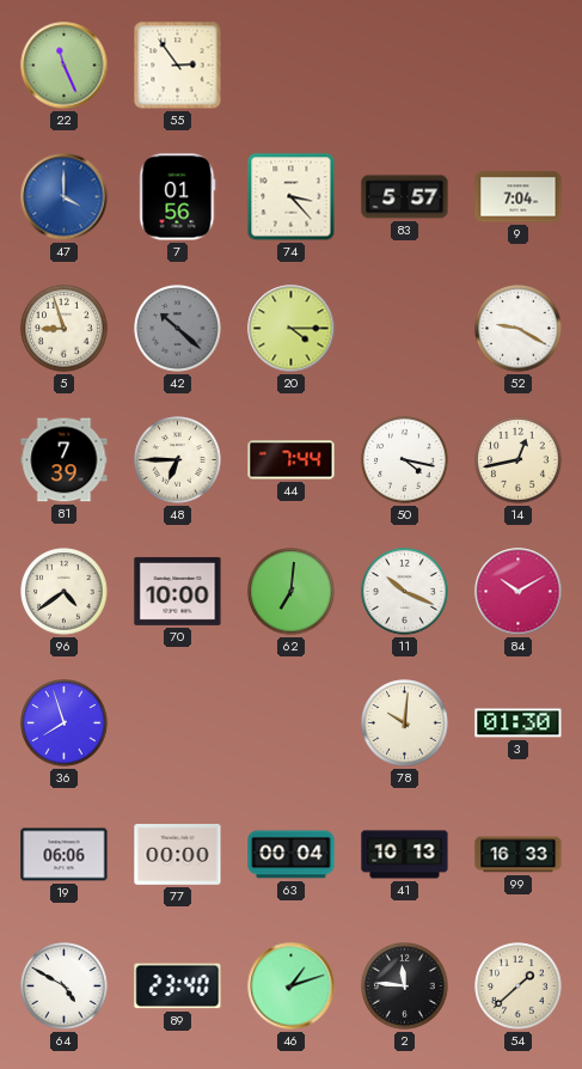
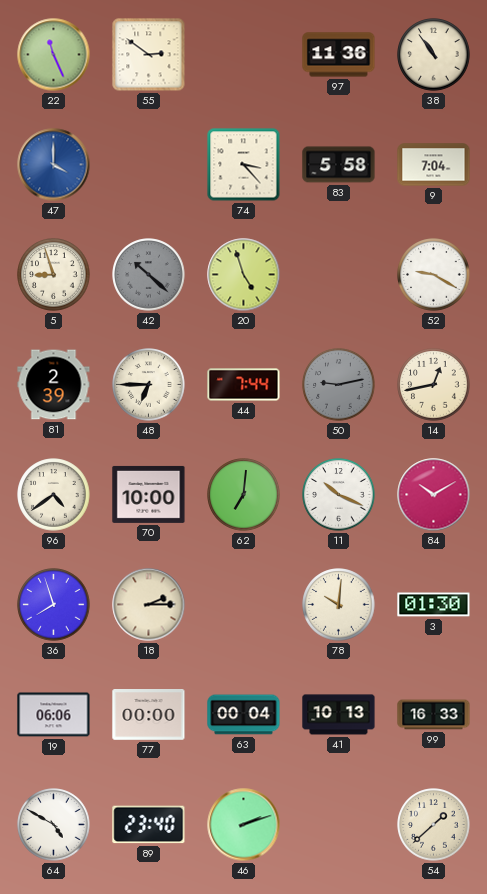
55: 2:54 -> 2:51
97: none -> 11:36
38: none -> 10:54
7: 01:56 -> none
83: 5:57 -> 5:58
20: 4:15 -> 4:57
81: 7:39 -> 2:39
50: 4:17 -> 9:13
50 dial: white -> grey
18: none -> 2:15
46: 1:12 -> 2:12
2: 11:46 -> none
